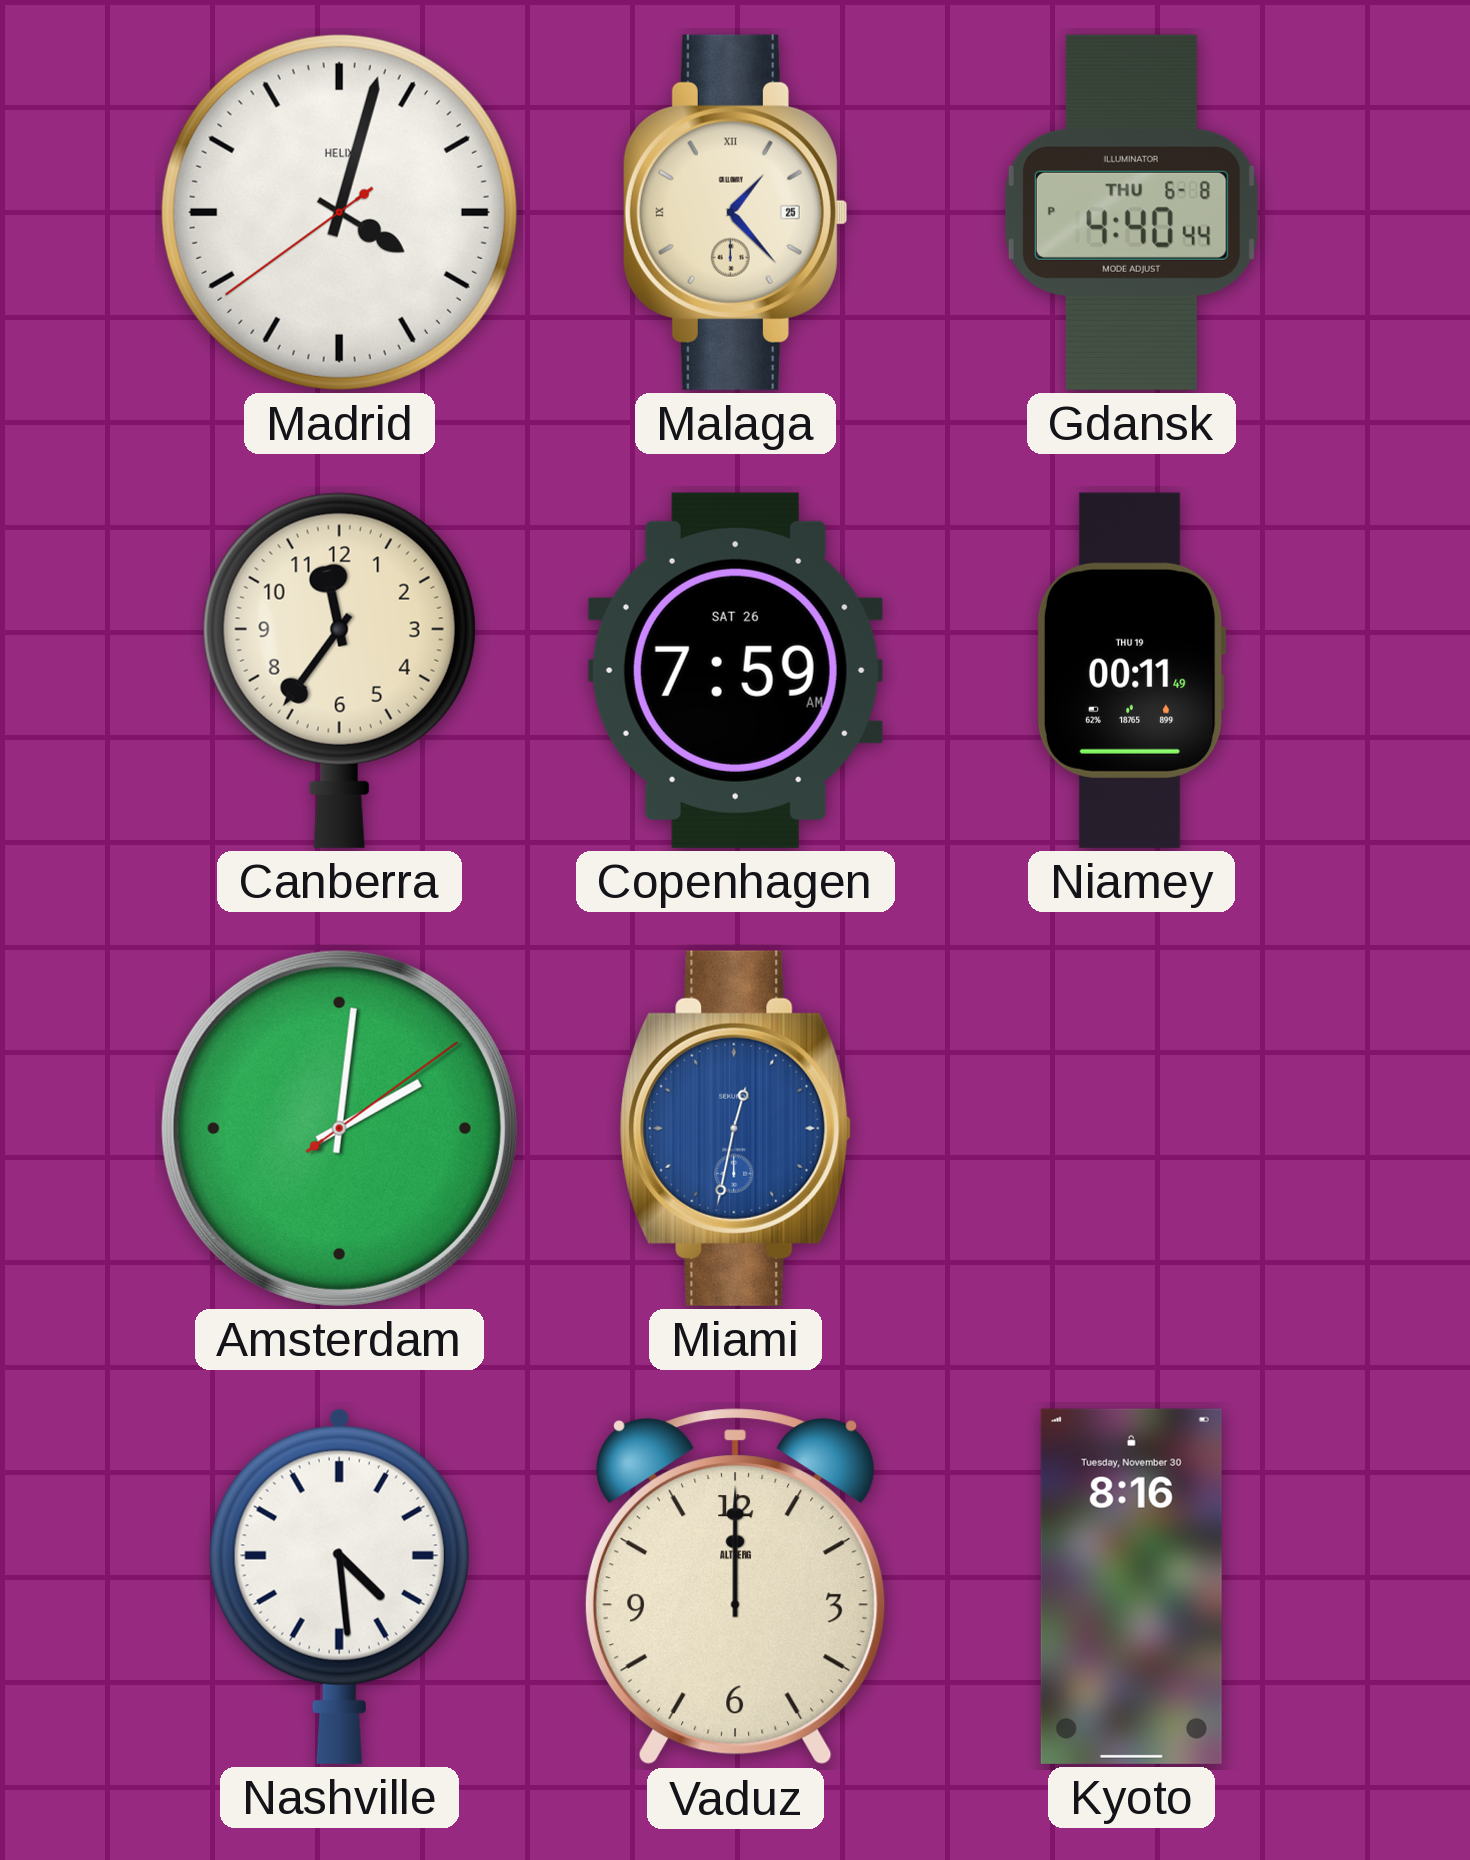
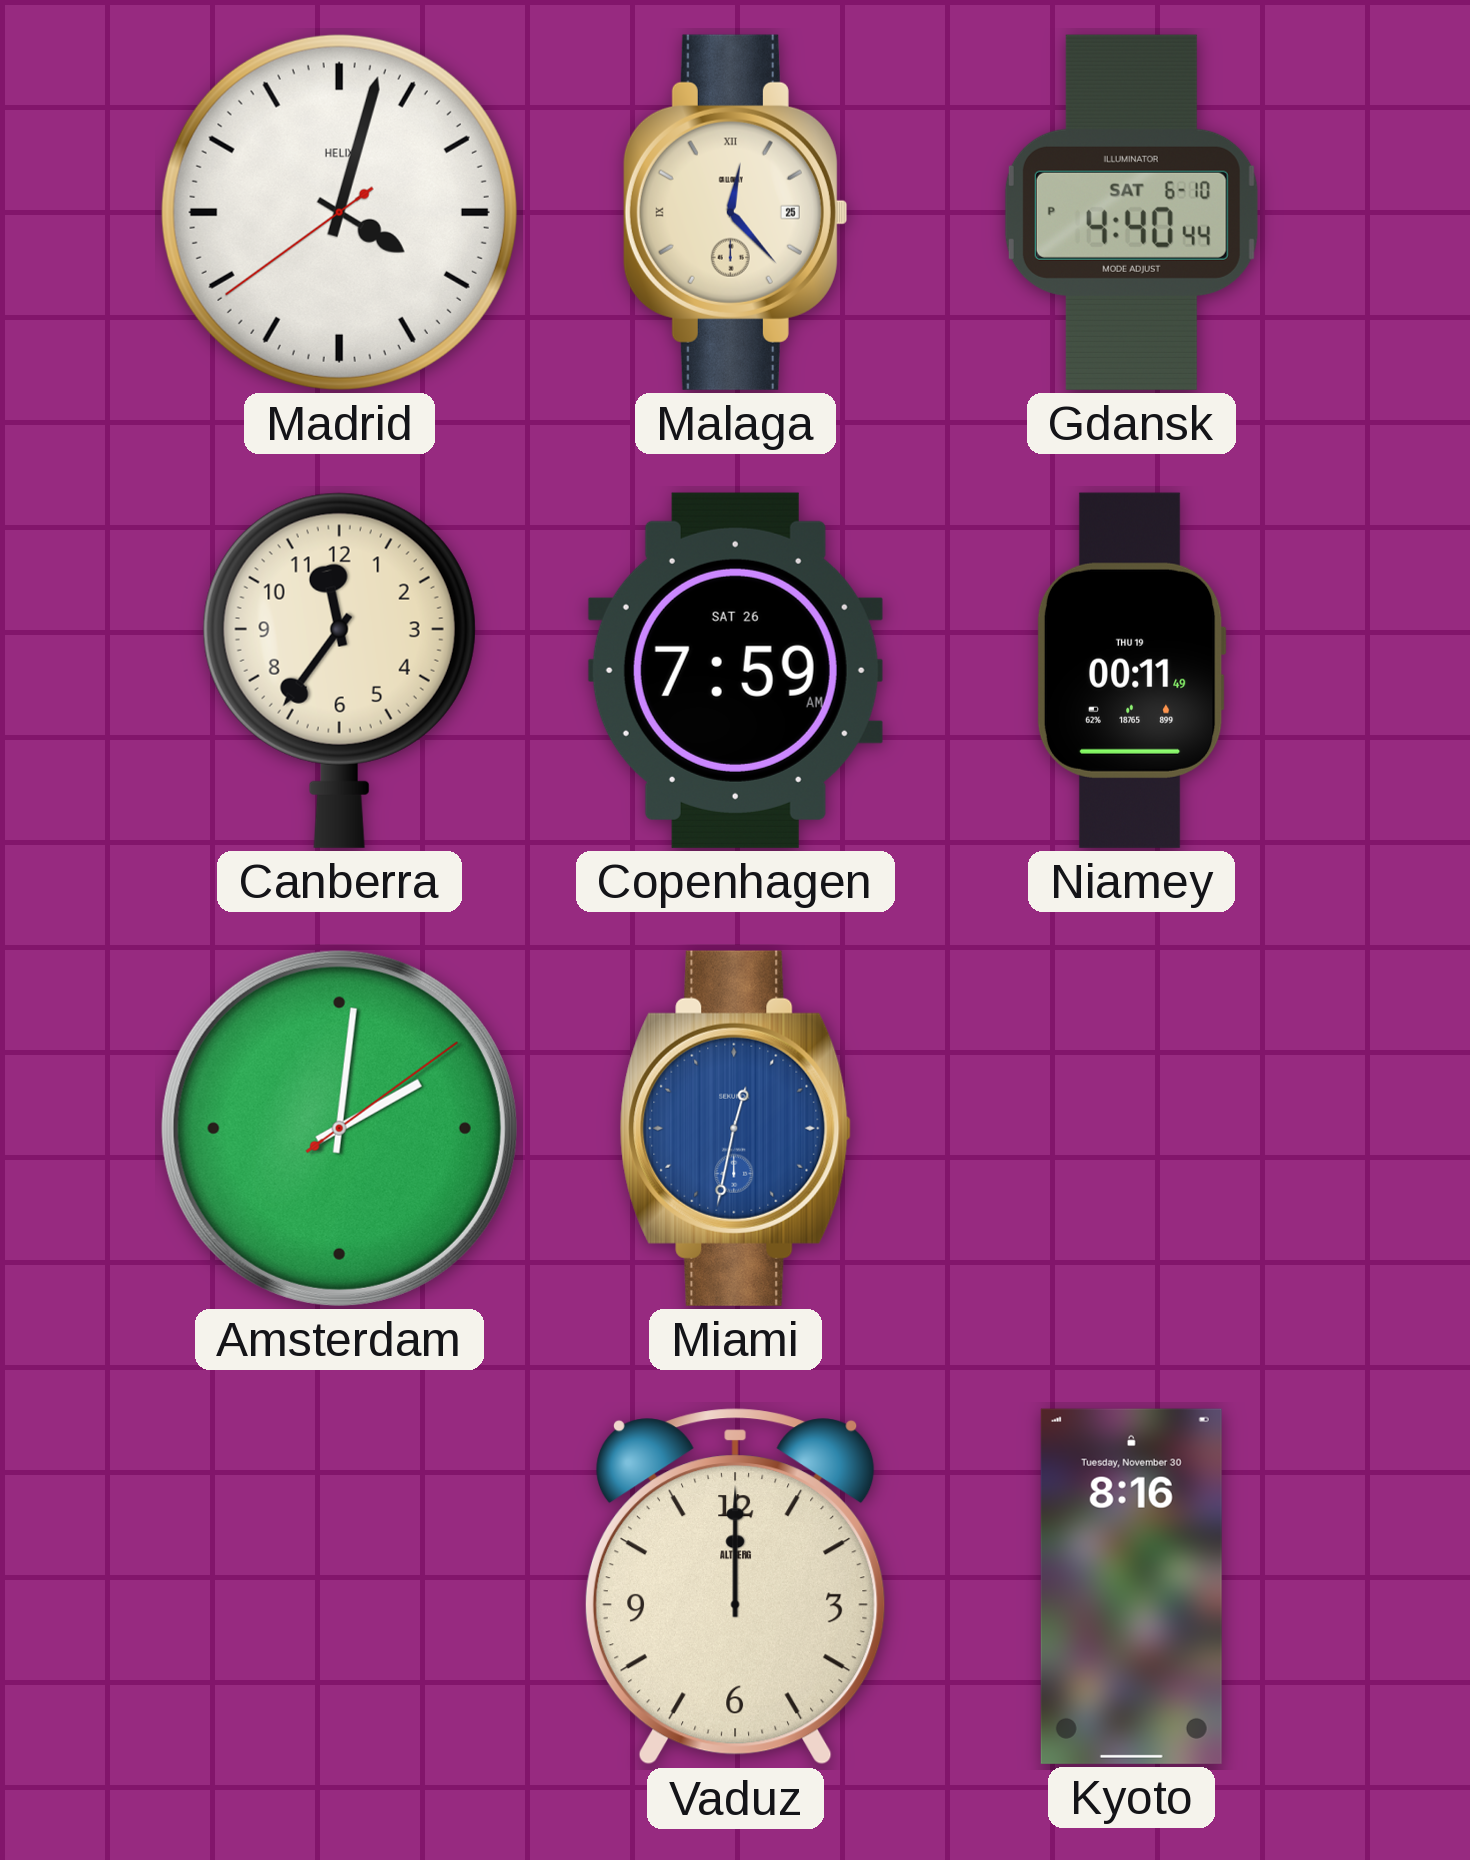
Malaga: 1:23 -> 12:23
Gdansk date: THU 6-8 -> SAT 6-10
Nashville: 4:29 -> none
